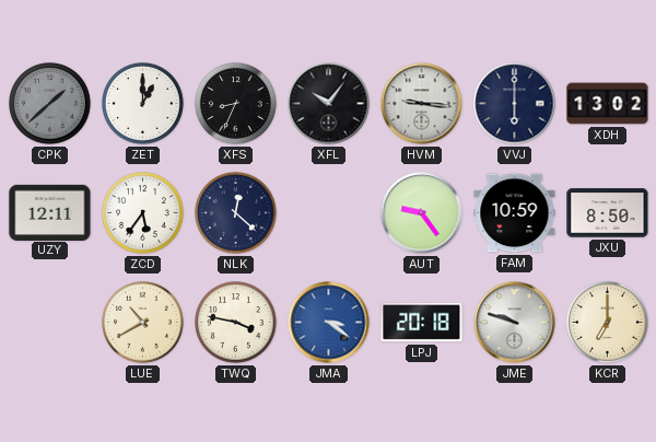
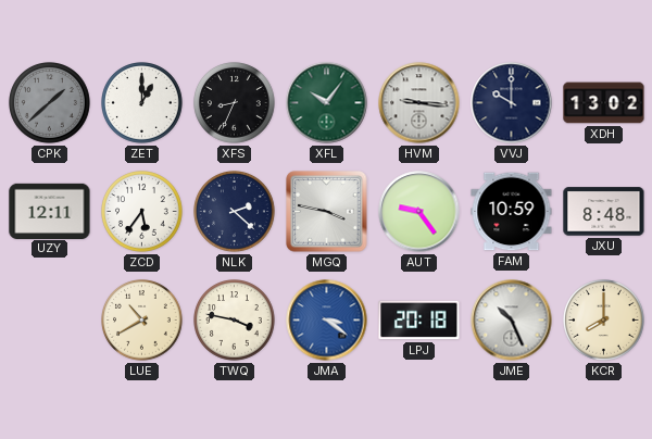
XFL dial: black -> green
VVJ: 6:00 -> 10:00
NLK: 12:22 -> 2:22
MGQ: none -> 3:47
JXU: 8:50 -> 8:48
JME: 9:48 -> 10:26
KCR: 7:00 -> 8:00
